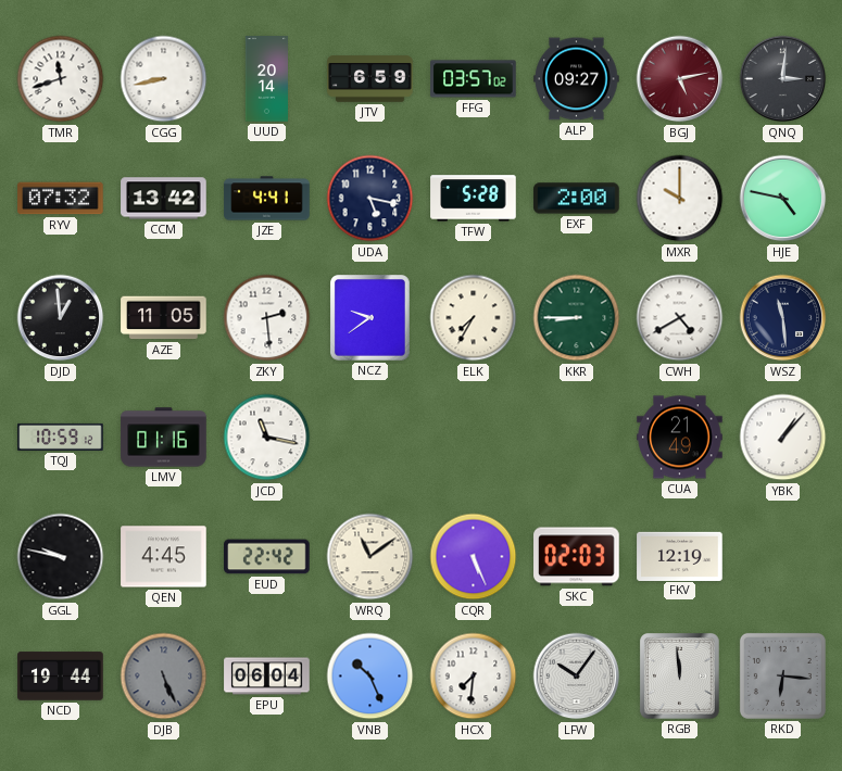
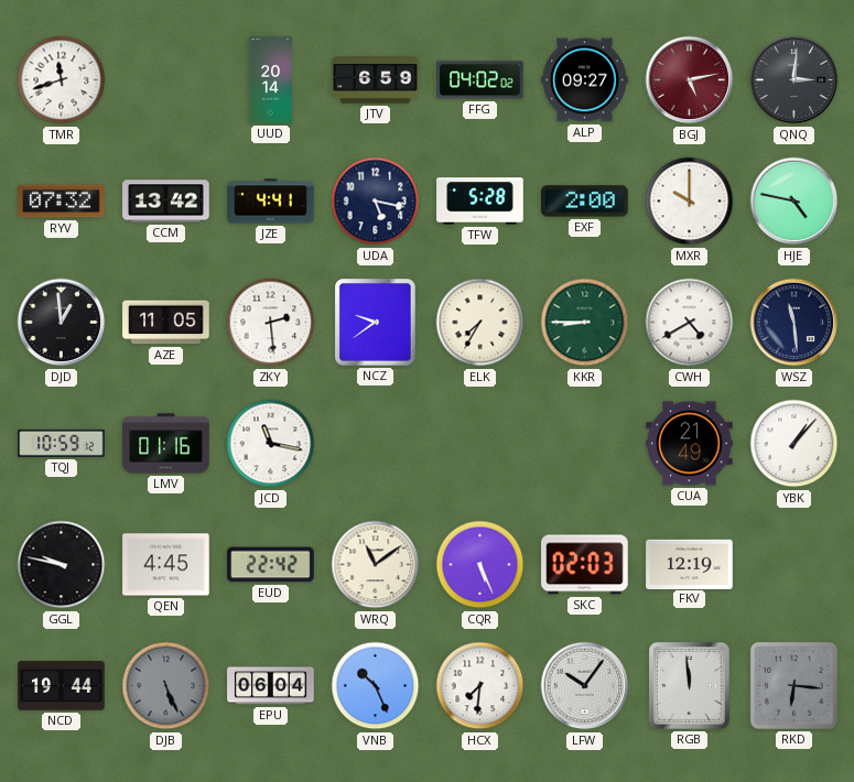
CGG: 8:43 -> none
FFG: 03:57 -> 04:02
